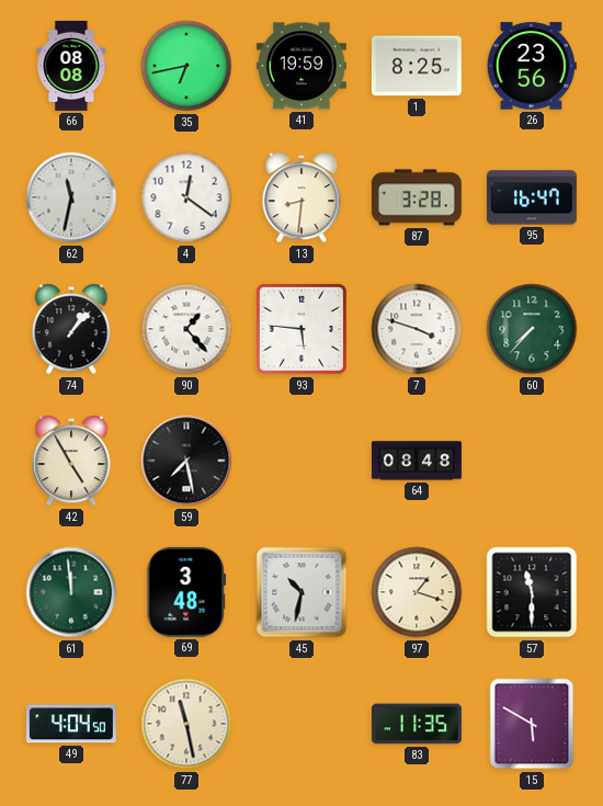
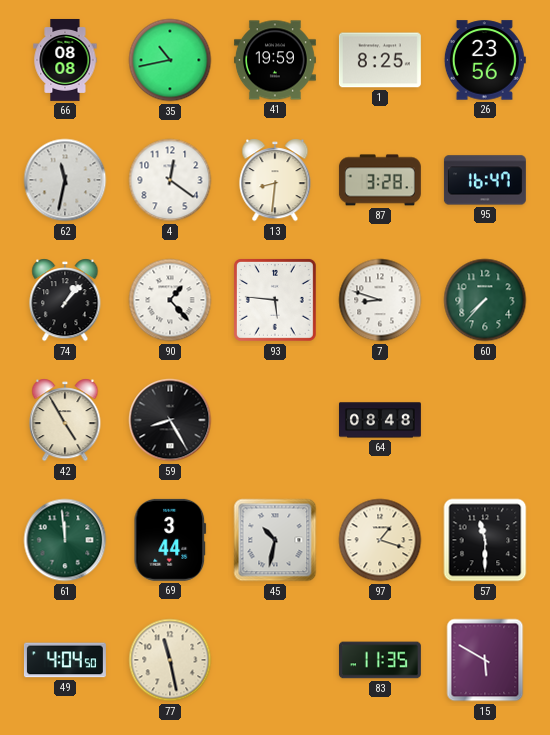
35: 6:43 -> 10:43
7: 3:48 -> 8:48
59: 7:28 -> 8:25
69: 3:48 -> 3:44
